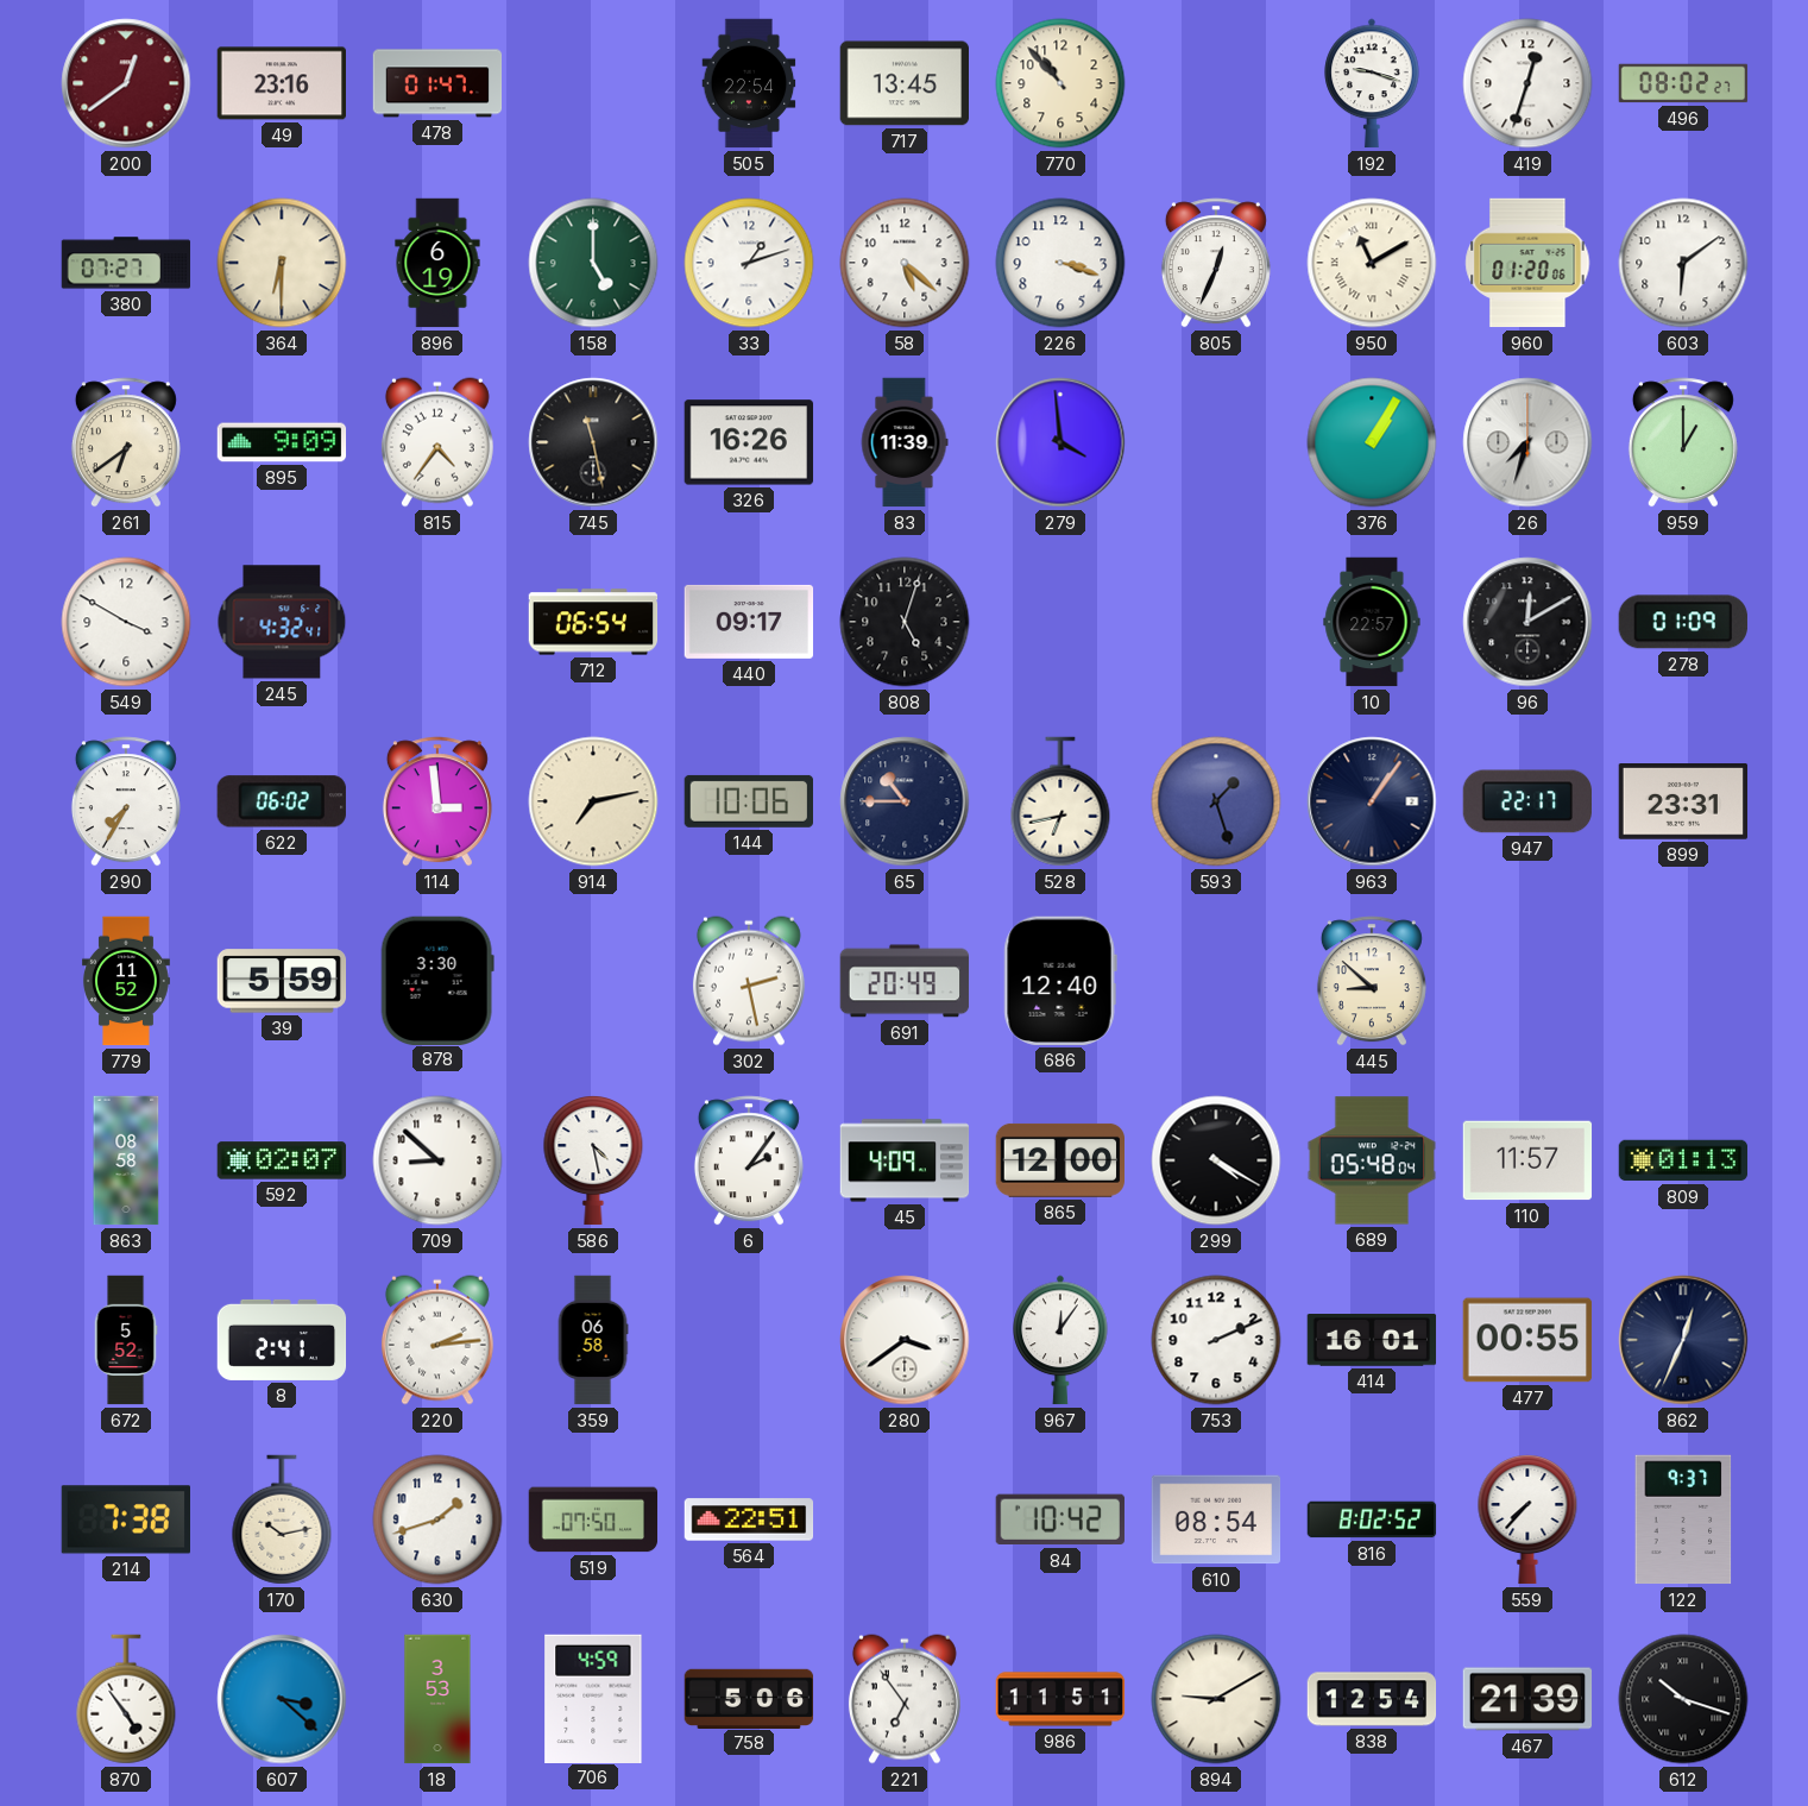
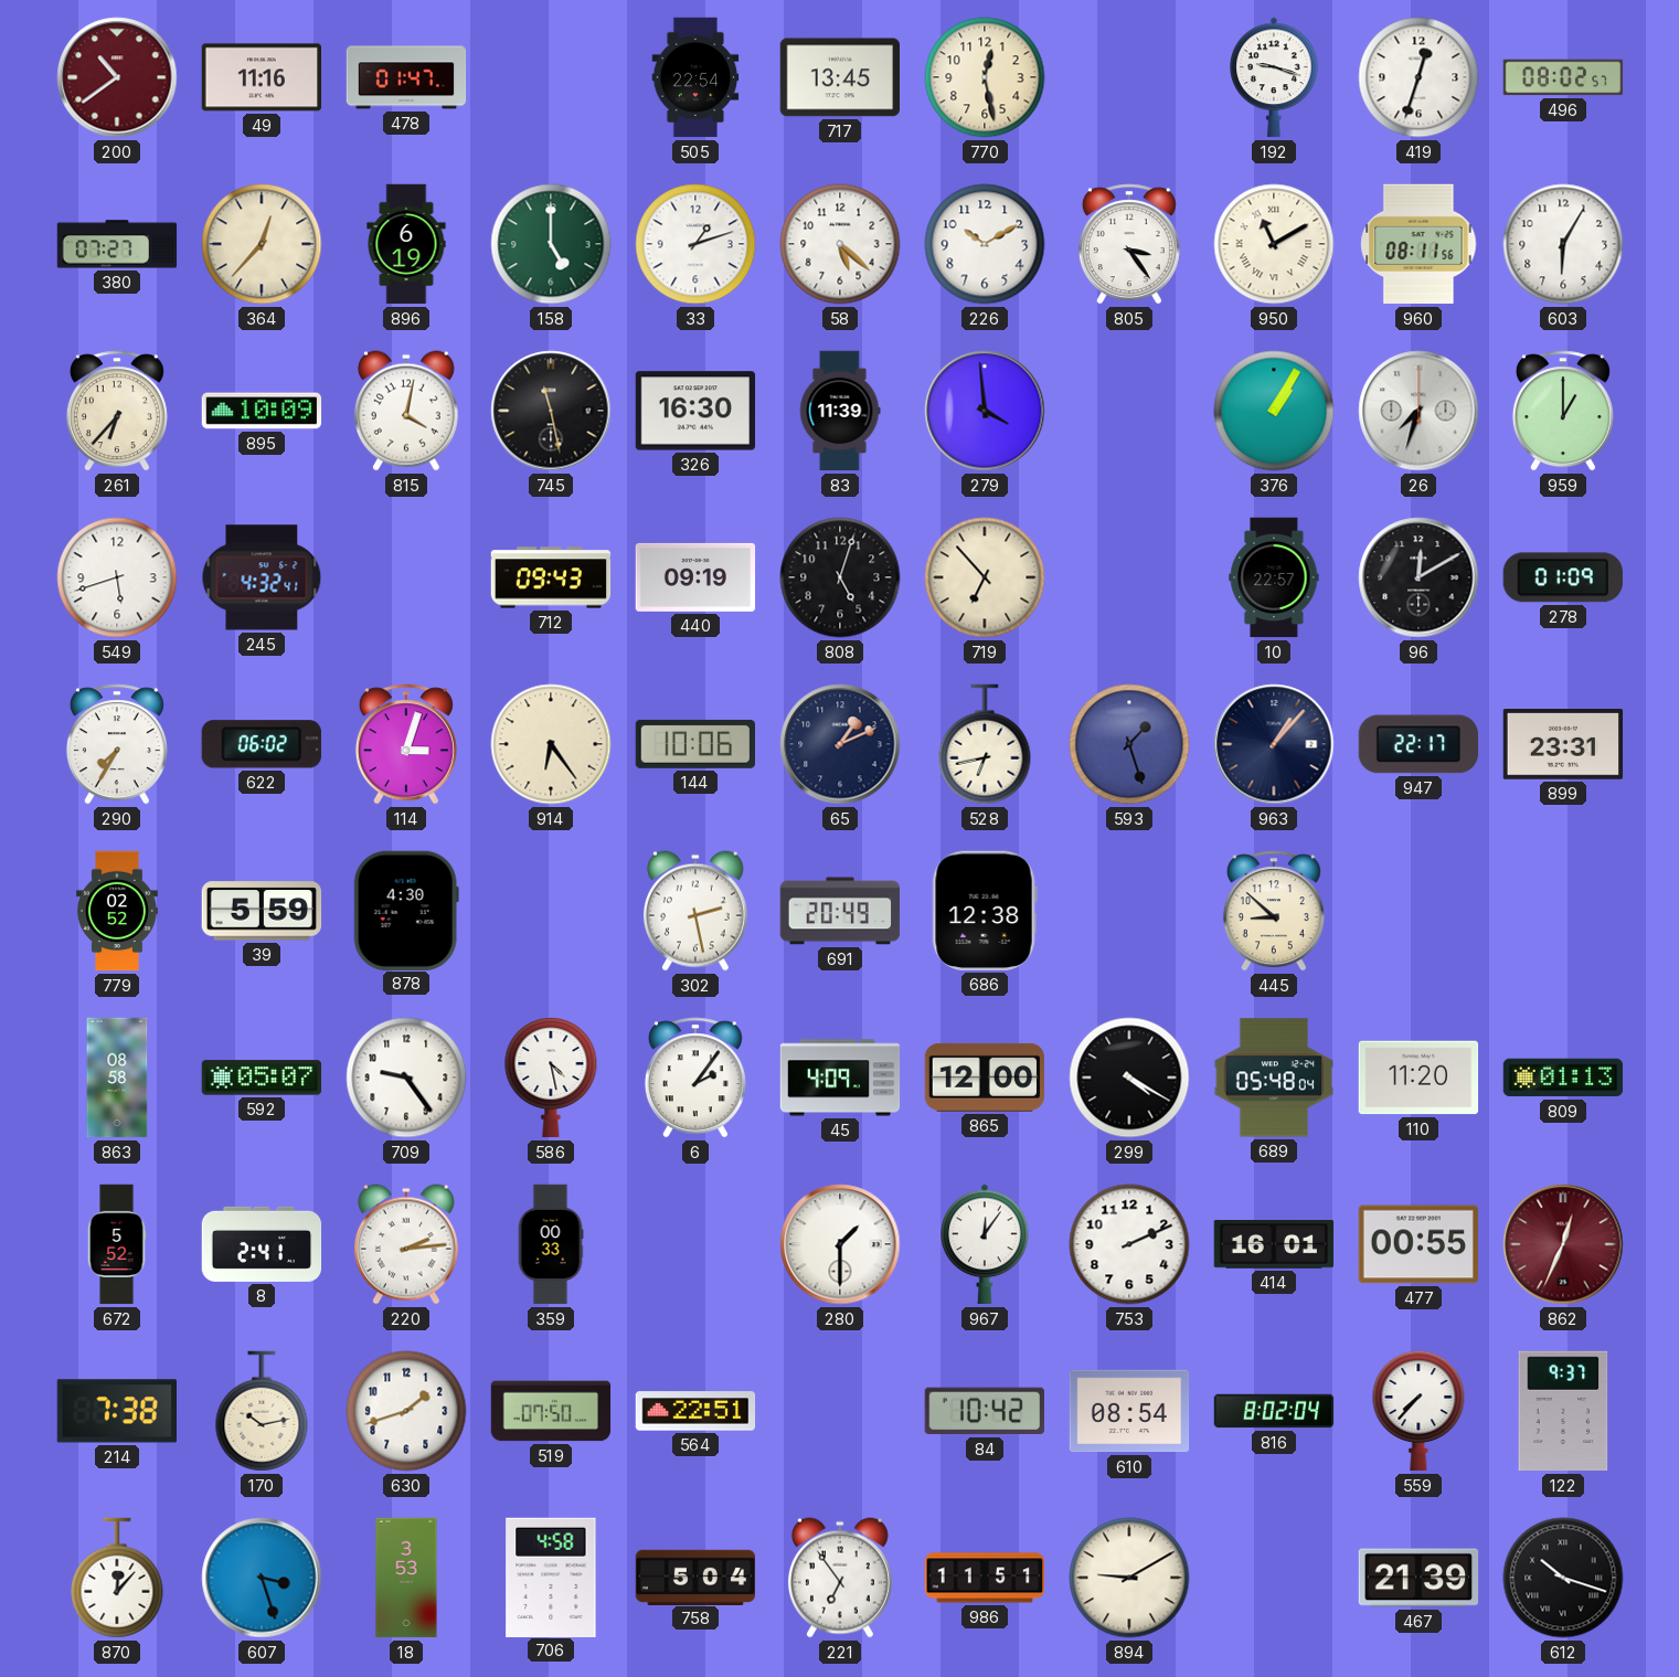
200: 12:39 -> 10:39
49: 23:16 -> 11:16
770: 10:53 -> 12:28
496: 08:02:27 -> 08:02:57
364: 6:30 -> 12:37
226: 3:18 -> 10:10
805: 12:34 -> 3:24
960: 01:20 -> 08:11
603: 6:09 -> 6:05
261: 6:39 -> 6:37
895: 9:09 -> 10:09
815: 4:36 -> 4:02
326: 16:26 -> 16:30
549: 3:50 -> 5:42
712: 06:54 -> 09:43
440: 09:17 -> 09:19
719: none -> 6:53
114: 2:59 -> 3:03
914: 7:13 -> 6:24
65: 10:45 -> 1:11
963: 1:06 -> 1:07
779: 11:52 -> 02:52
878: 3:30 -> 4:30
686: 12:40 -> 12:38
592: 02:07 -> 05:07
709: 8:52 -> 9:24
110: 11:57 -> 11:20
359: 06:58 -> 00:33
280: 3:39 -> 1:30
862 dial: navy -> burgundy
816: 8:02:52 -> 8:02:04
870: 4:54 -> 12:07
607: 3:22 -> 3:27
706: 4:59 -> 4:58
758: 5:06 -> 5:04
838: 12:54 -> none
